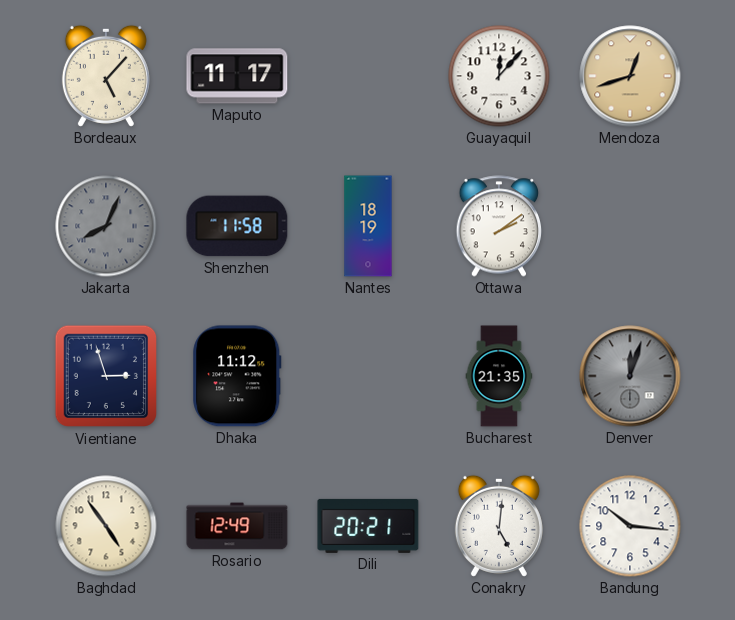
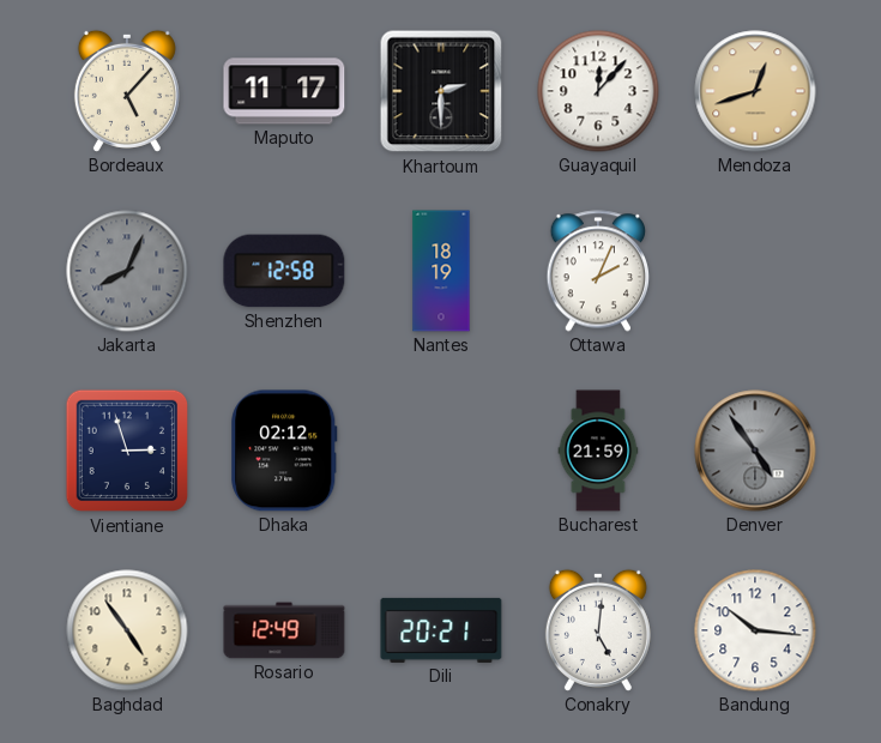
Khartoum: none -> 2:30
Shenzhen: 11:58 -> 12:58
Ottawa: 2:09 -> 2:04
Dhaka: 11:12 -> 02:12
Bucharest: 21:35 -> 21:59
Denver: 12:03 -> 4:54
